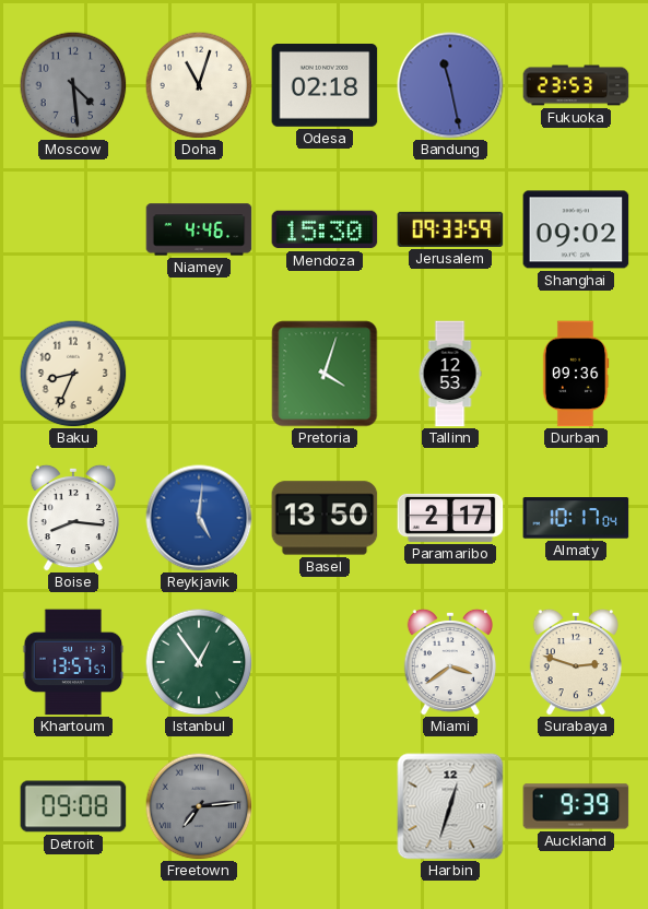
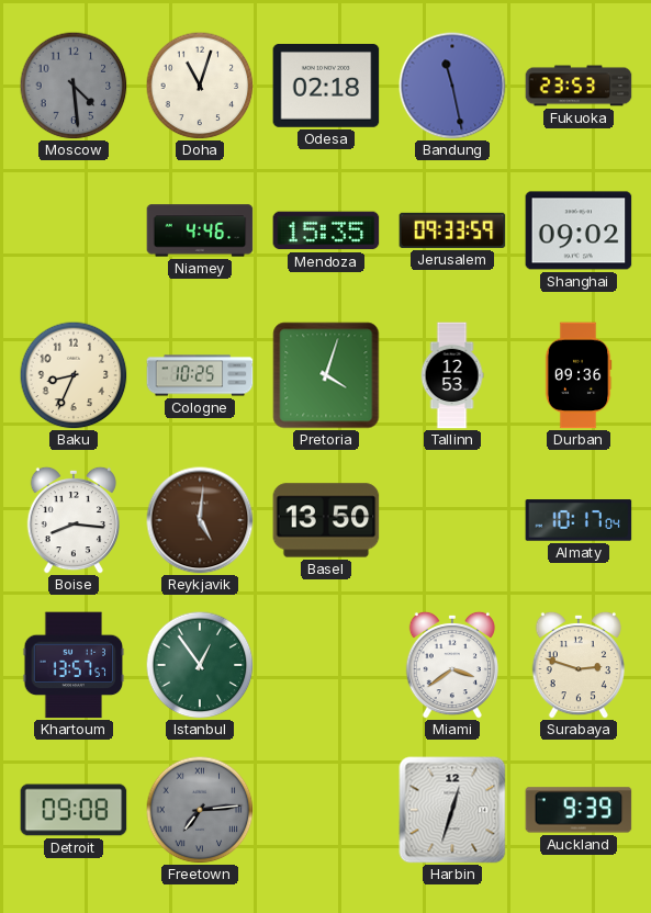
Mendoza: 15:30 -> 15:35
Cologne: none -> 10:25
Reykjavik dial: blue -> brown
Paramaribo: 2:17 -> none
